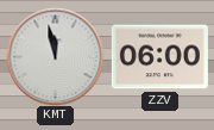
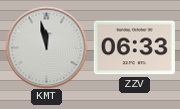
ZZV: 06:00 -> 06:33
